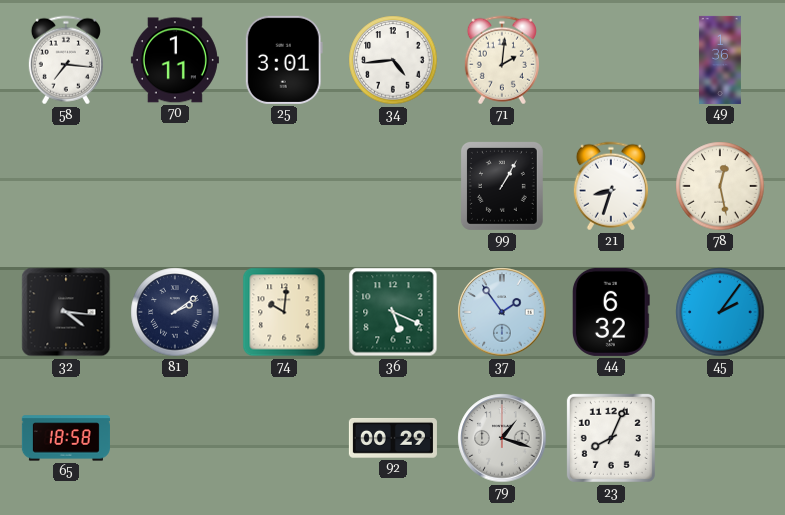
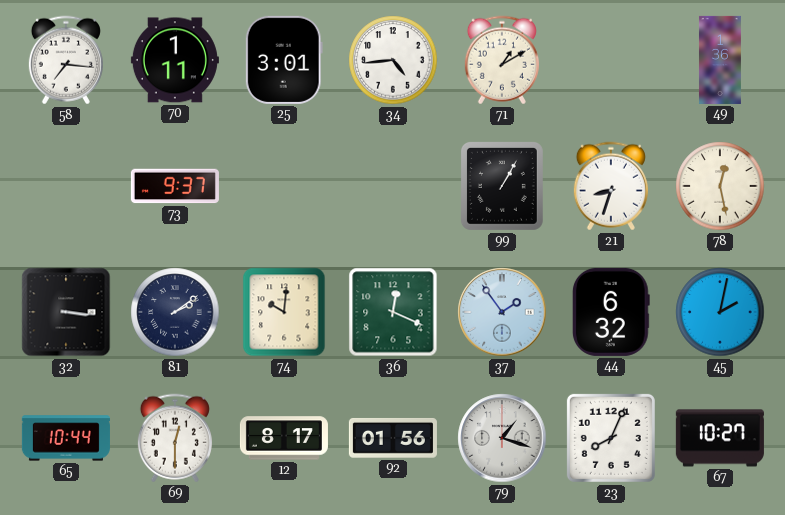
71: 2:01 -> 1:10
73: none -> 9:37
32: 4:16 -> 3:16
36: 5:19 -> 12:19
45: 2:06 -> 2:02
65: 18:58 -> 10:44
69: none -> 12:30
12: none -> 8:17
92: 00:29 -> 01:56
67: none -> 10:27
